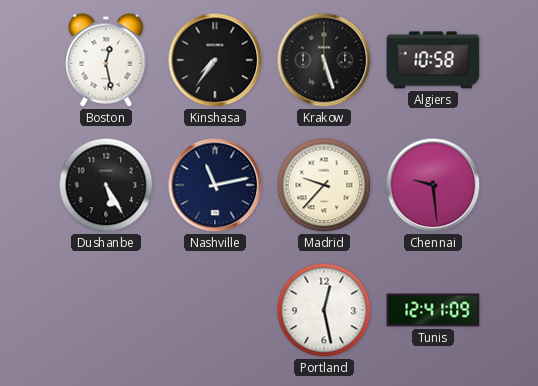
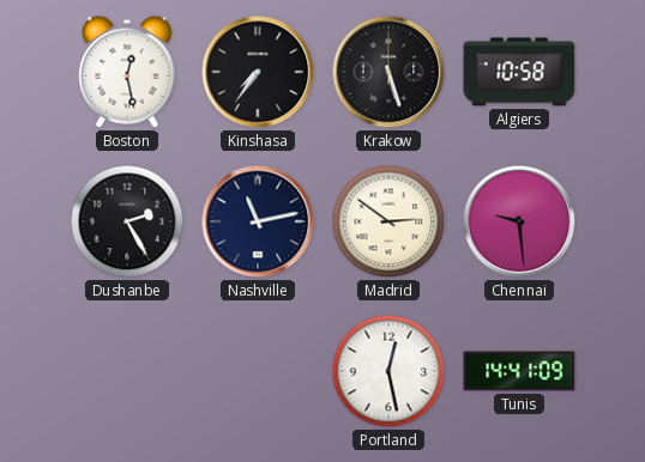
Dushanbe: 5:25 -> 2:25
Madrid: 9:37 -> 2:51
Tunis: 12:41 -> 14:41
